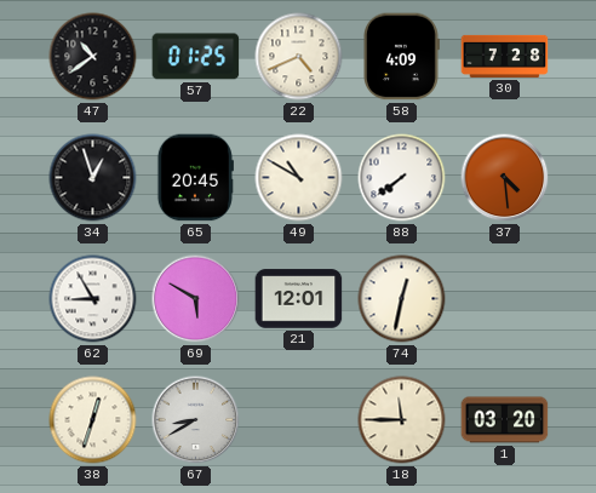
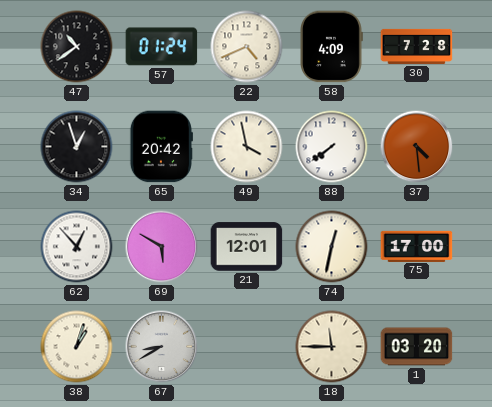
57: 01:25 -> 01:24
65: 20:45 -> 20:42
49: 10:50 -> 3:58
62: 8:55 -> 12:53
75: none -> 17:00
38: 12:33 -> 1:03
